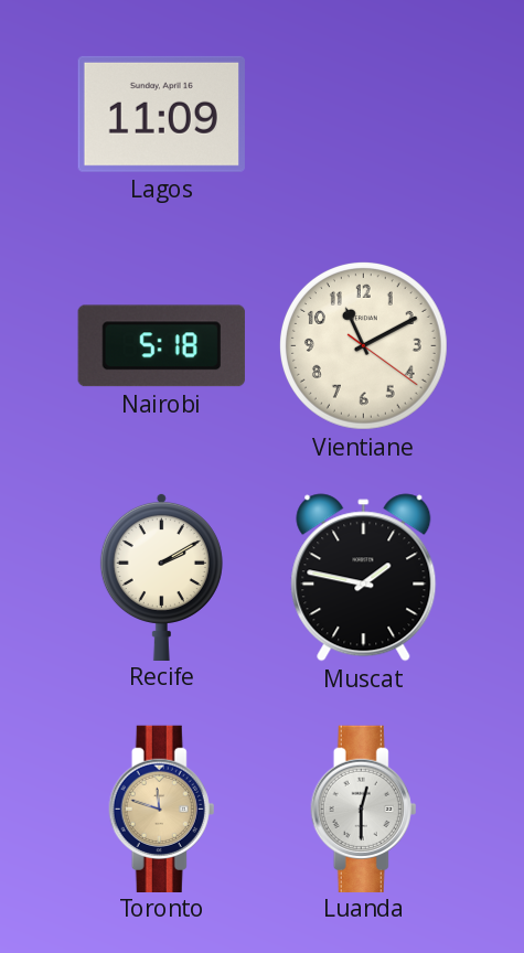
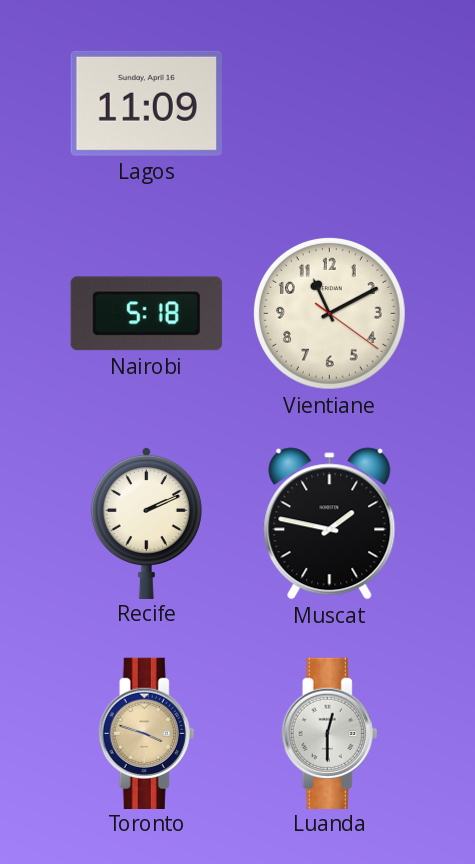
Recife: 2:10 -> 2:11
Toronto: 11:48 -> 3:48
